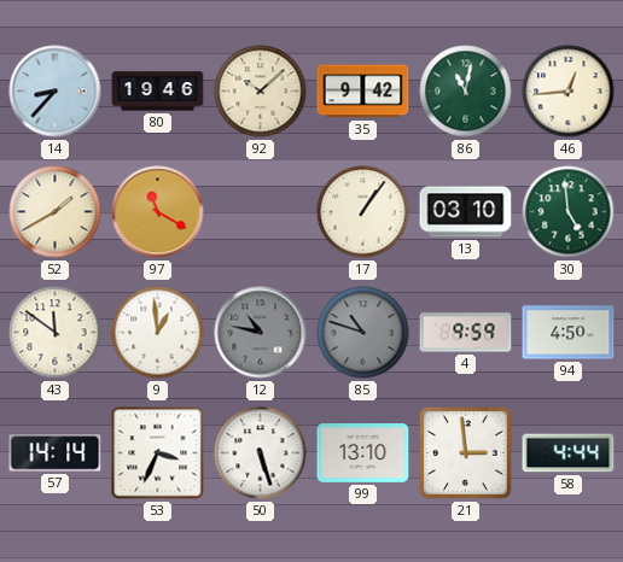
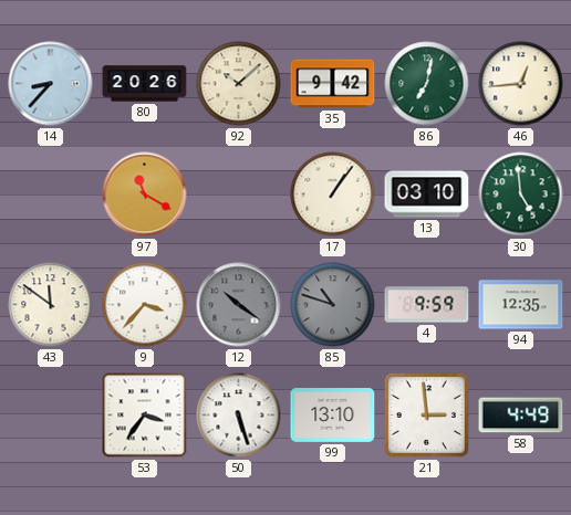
80: 19:46 -> 20:26
86: 11:02 -> 7:02
52: 1:40 -> none
9: 12:59 -> 3:37
12: 10:47 -> 10:21
94: 4:50 -> 12:35
57: 14:14 -> none
53: 3:34 -> 3:36
58: 4:44 -> 4:49
